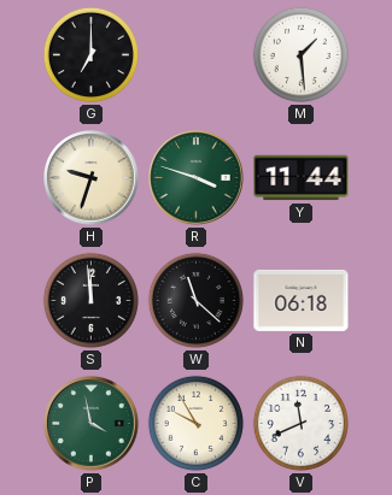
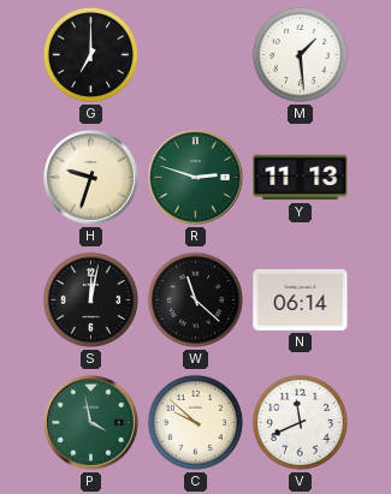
R: 3:48 -> 2:48
Y: 11:44 -> 11:13
S: 11:59 -> 12:02
N: 06:18 -> 06:14
C: 9:55 -> 9:52
